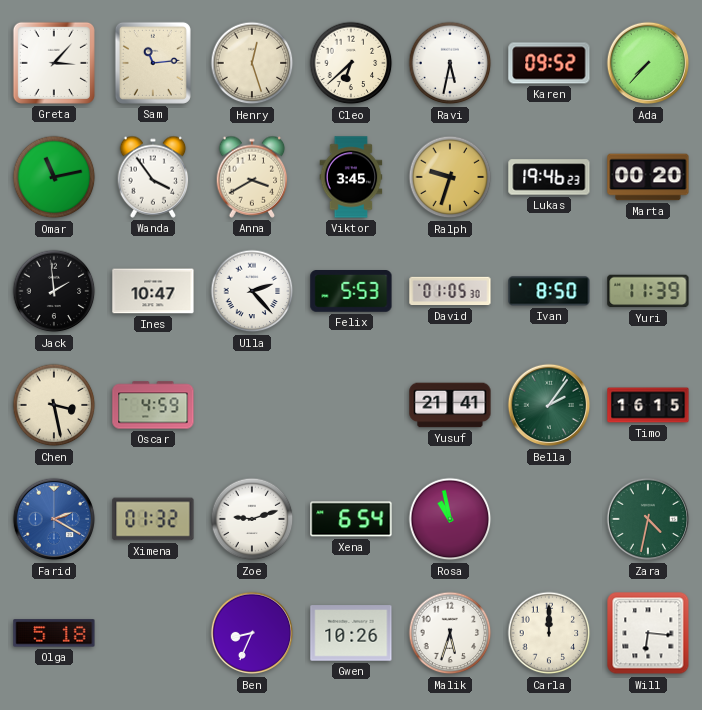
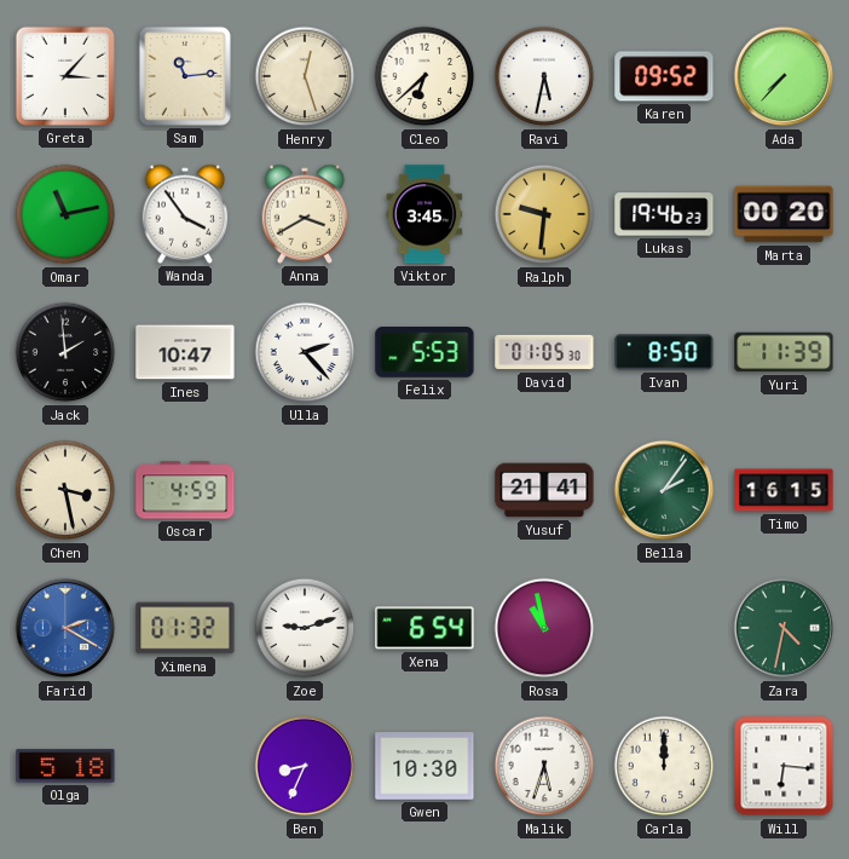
Ralph: 9:33 -> 9:31
Gwen: 10:26 -> 10:30
